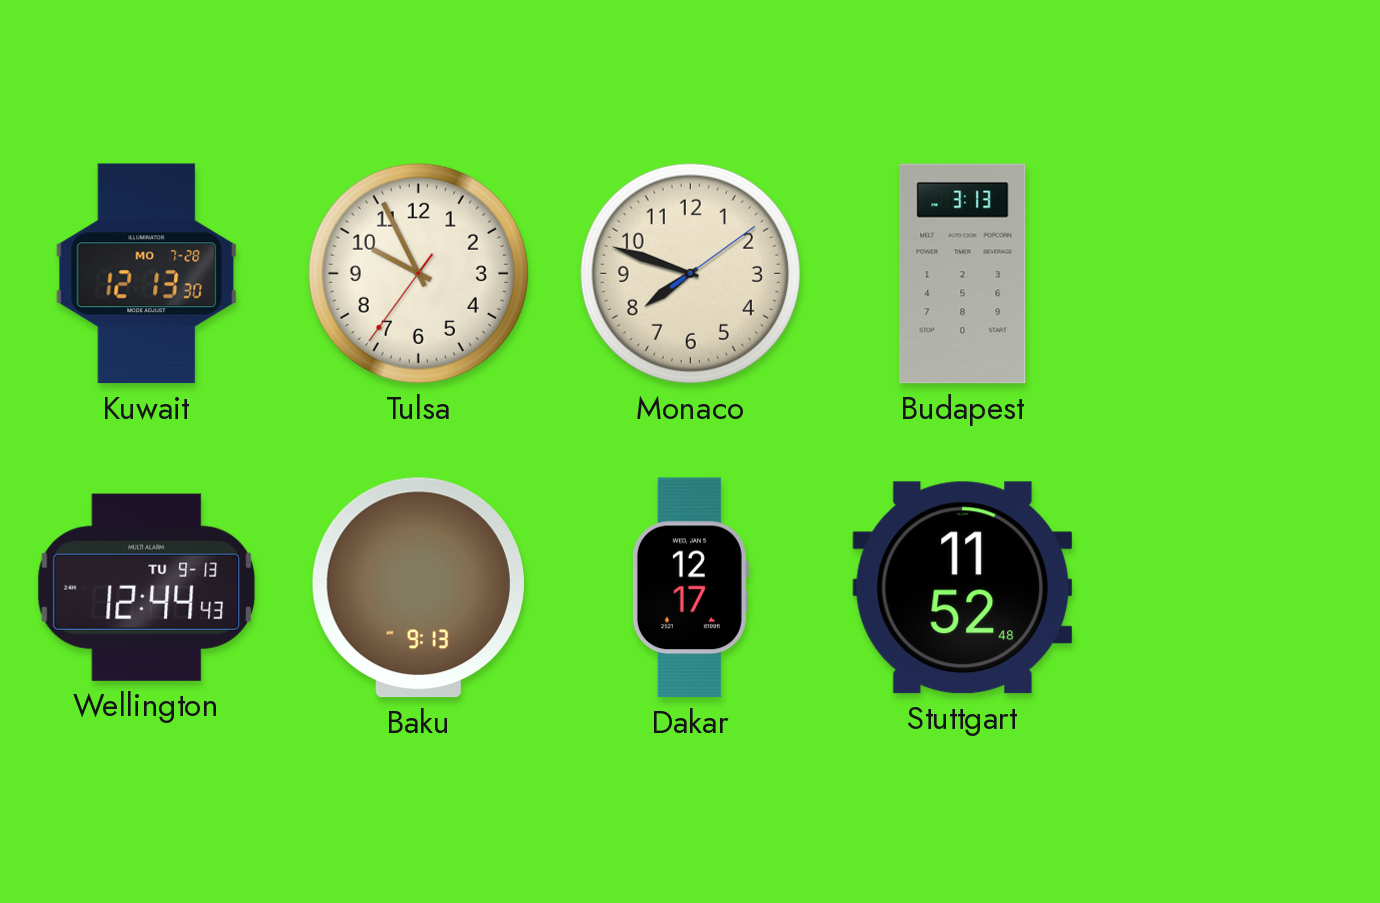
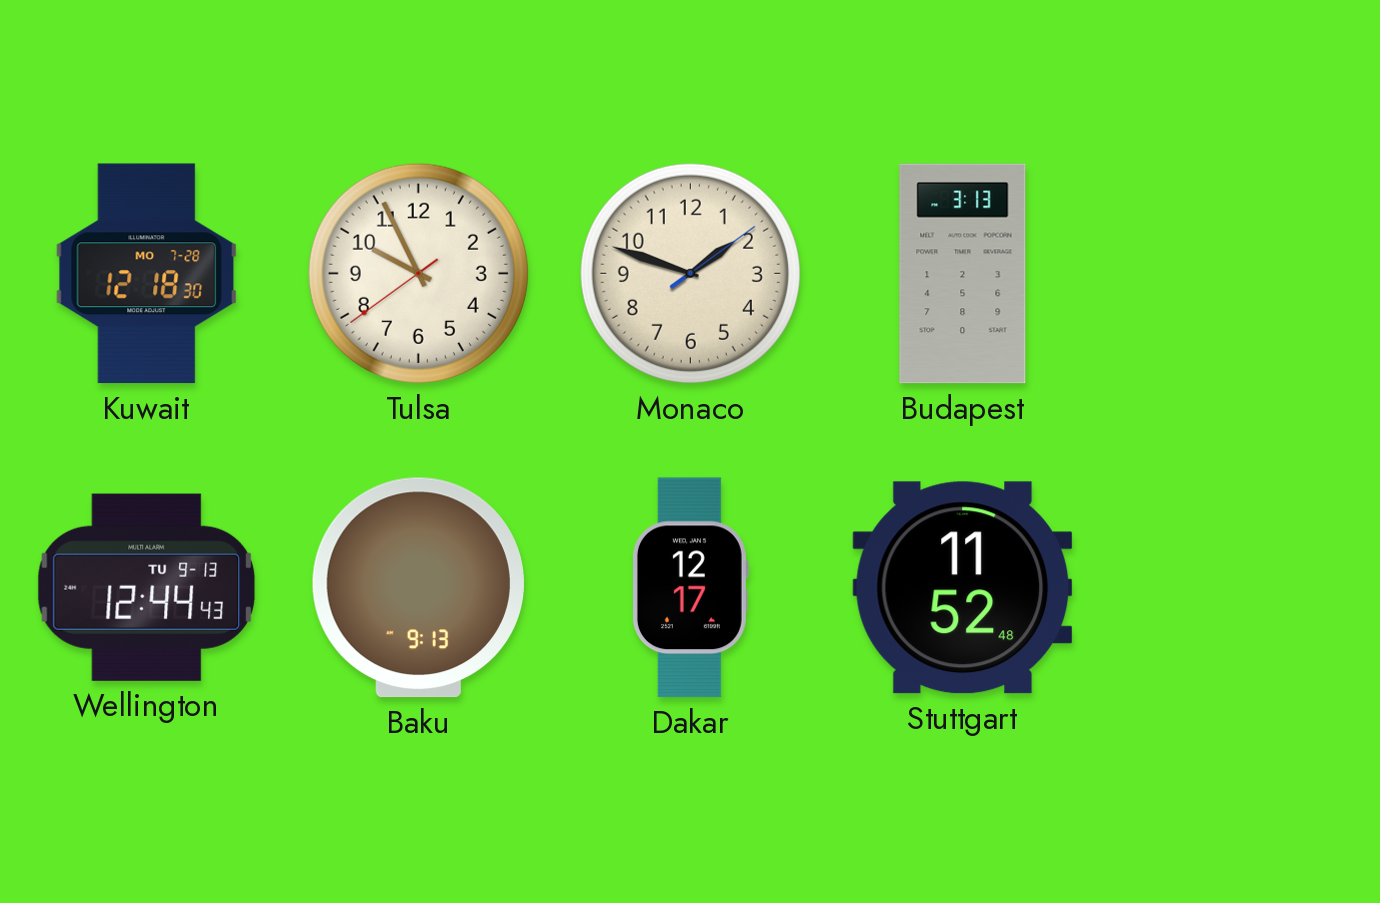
Kuwait: 12:13 -> 12:18
Tulsa: 9:55:36 -> 9:55:39
Monaco: 7:48 -> 1:48
